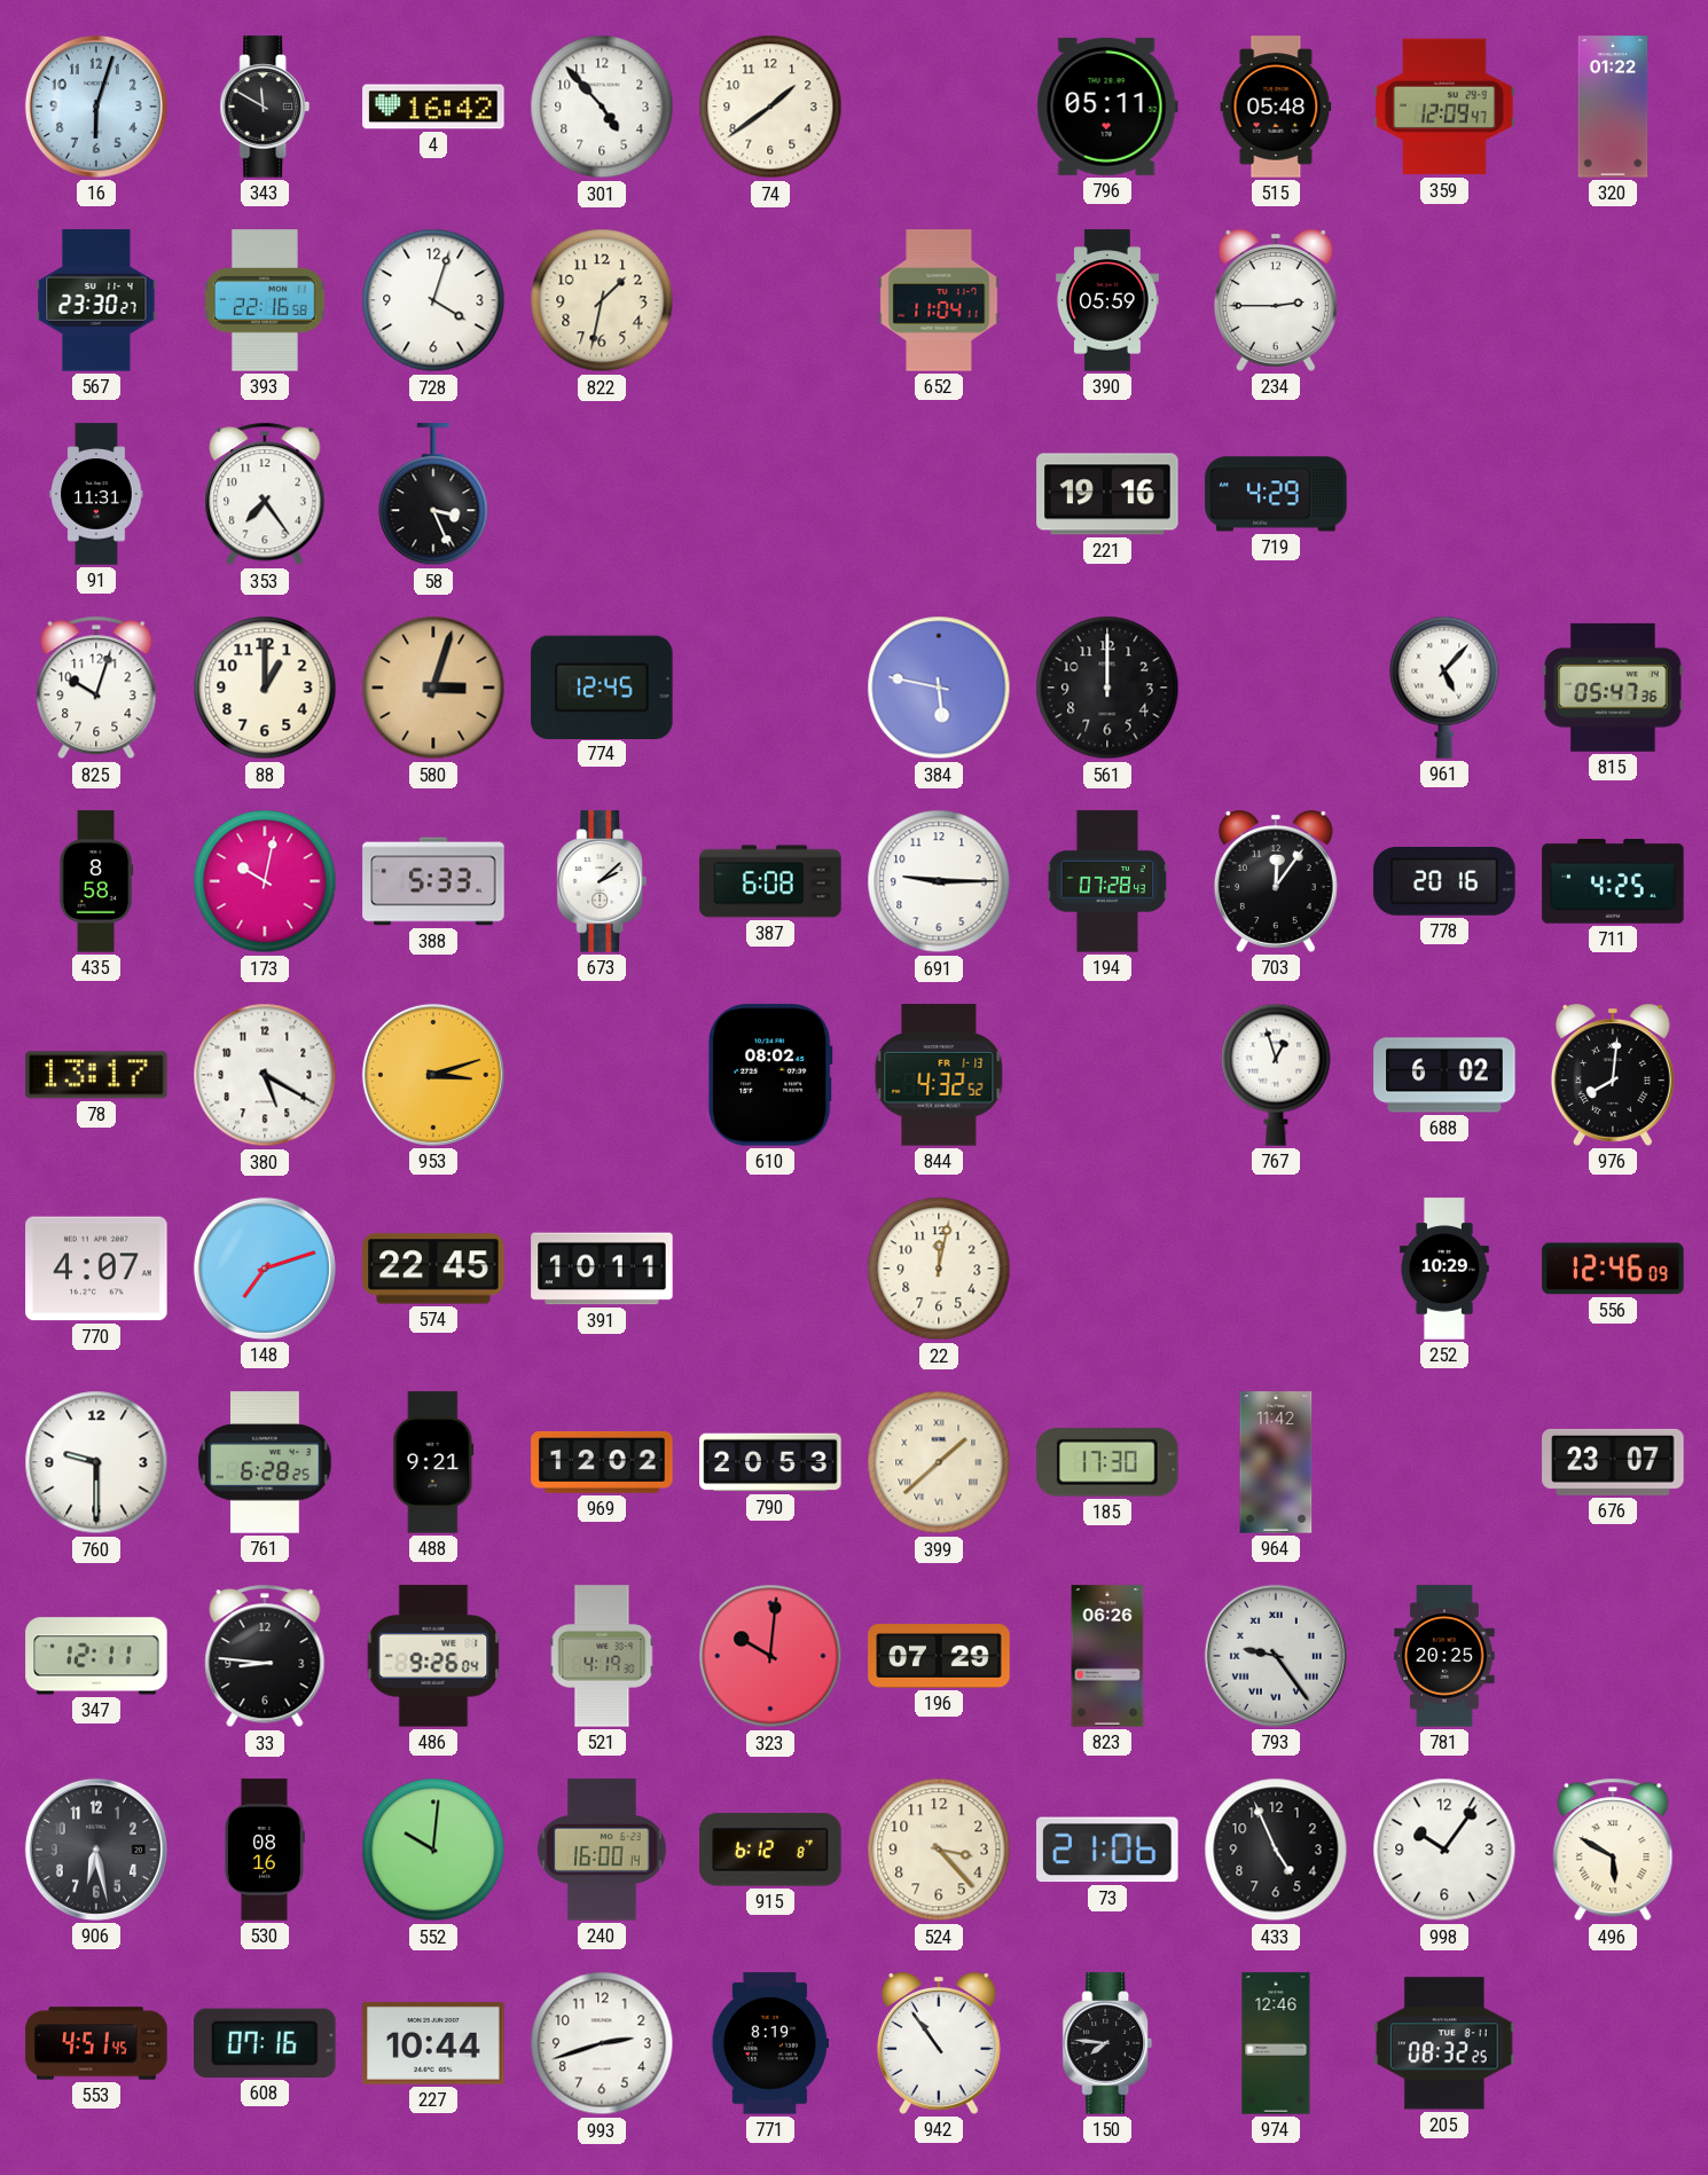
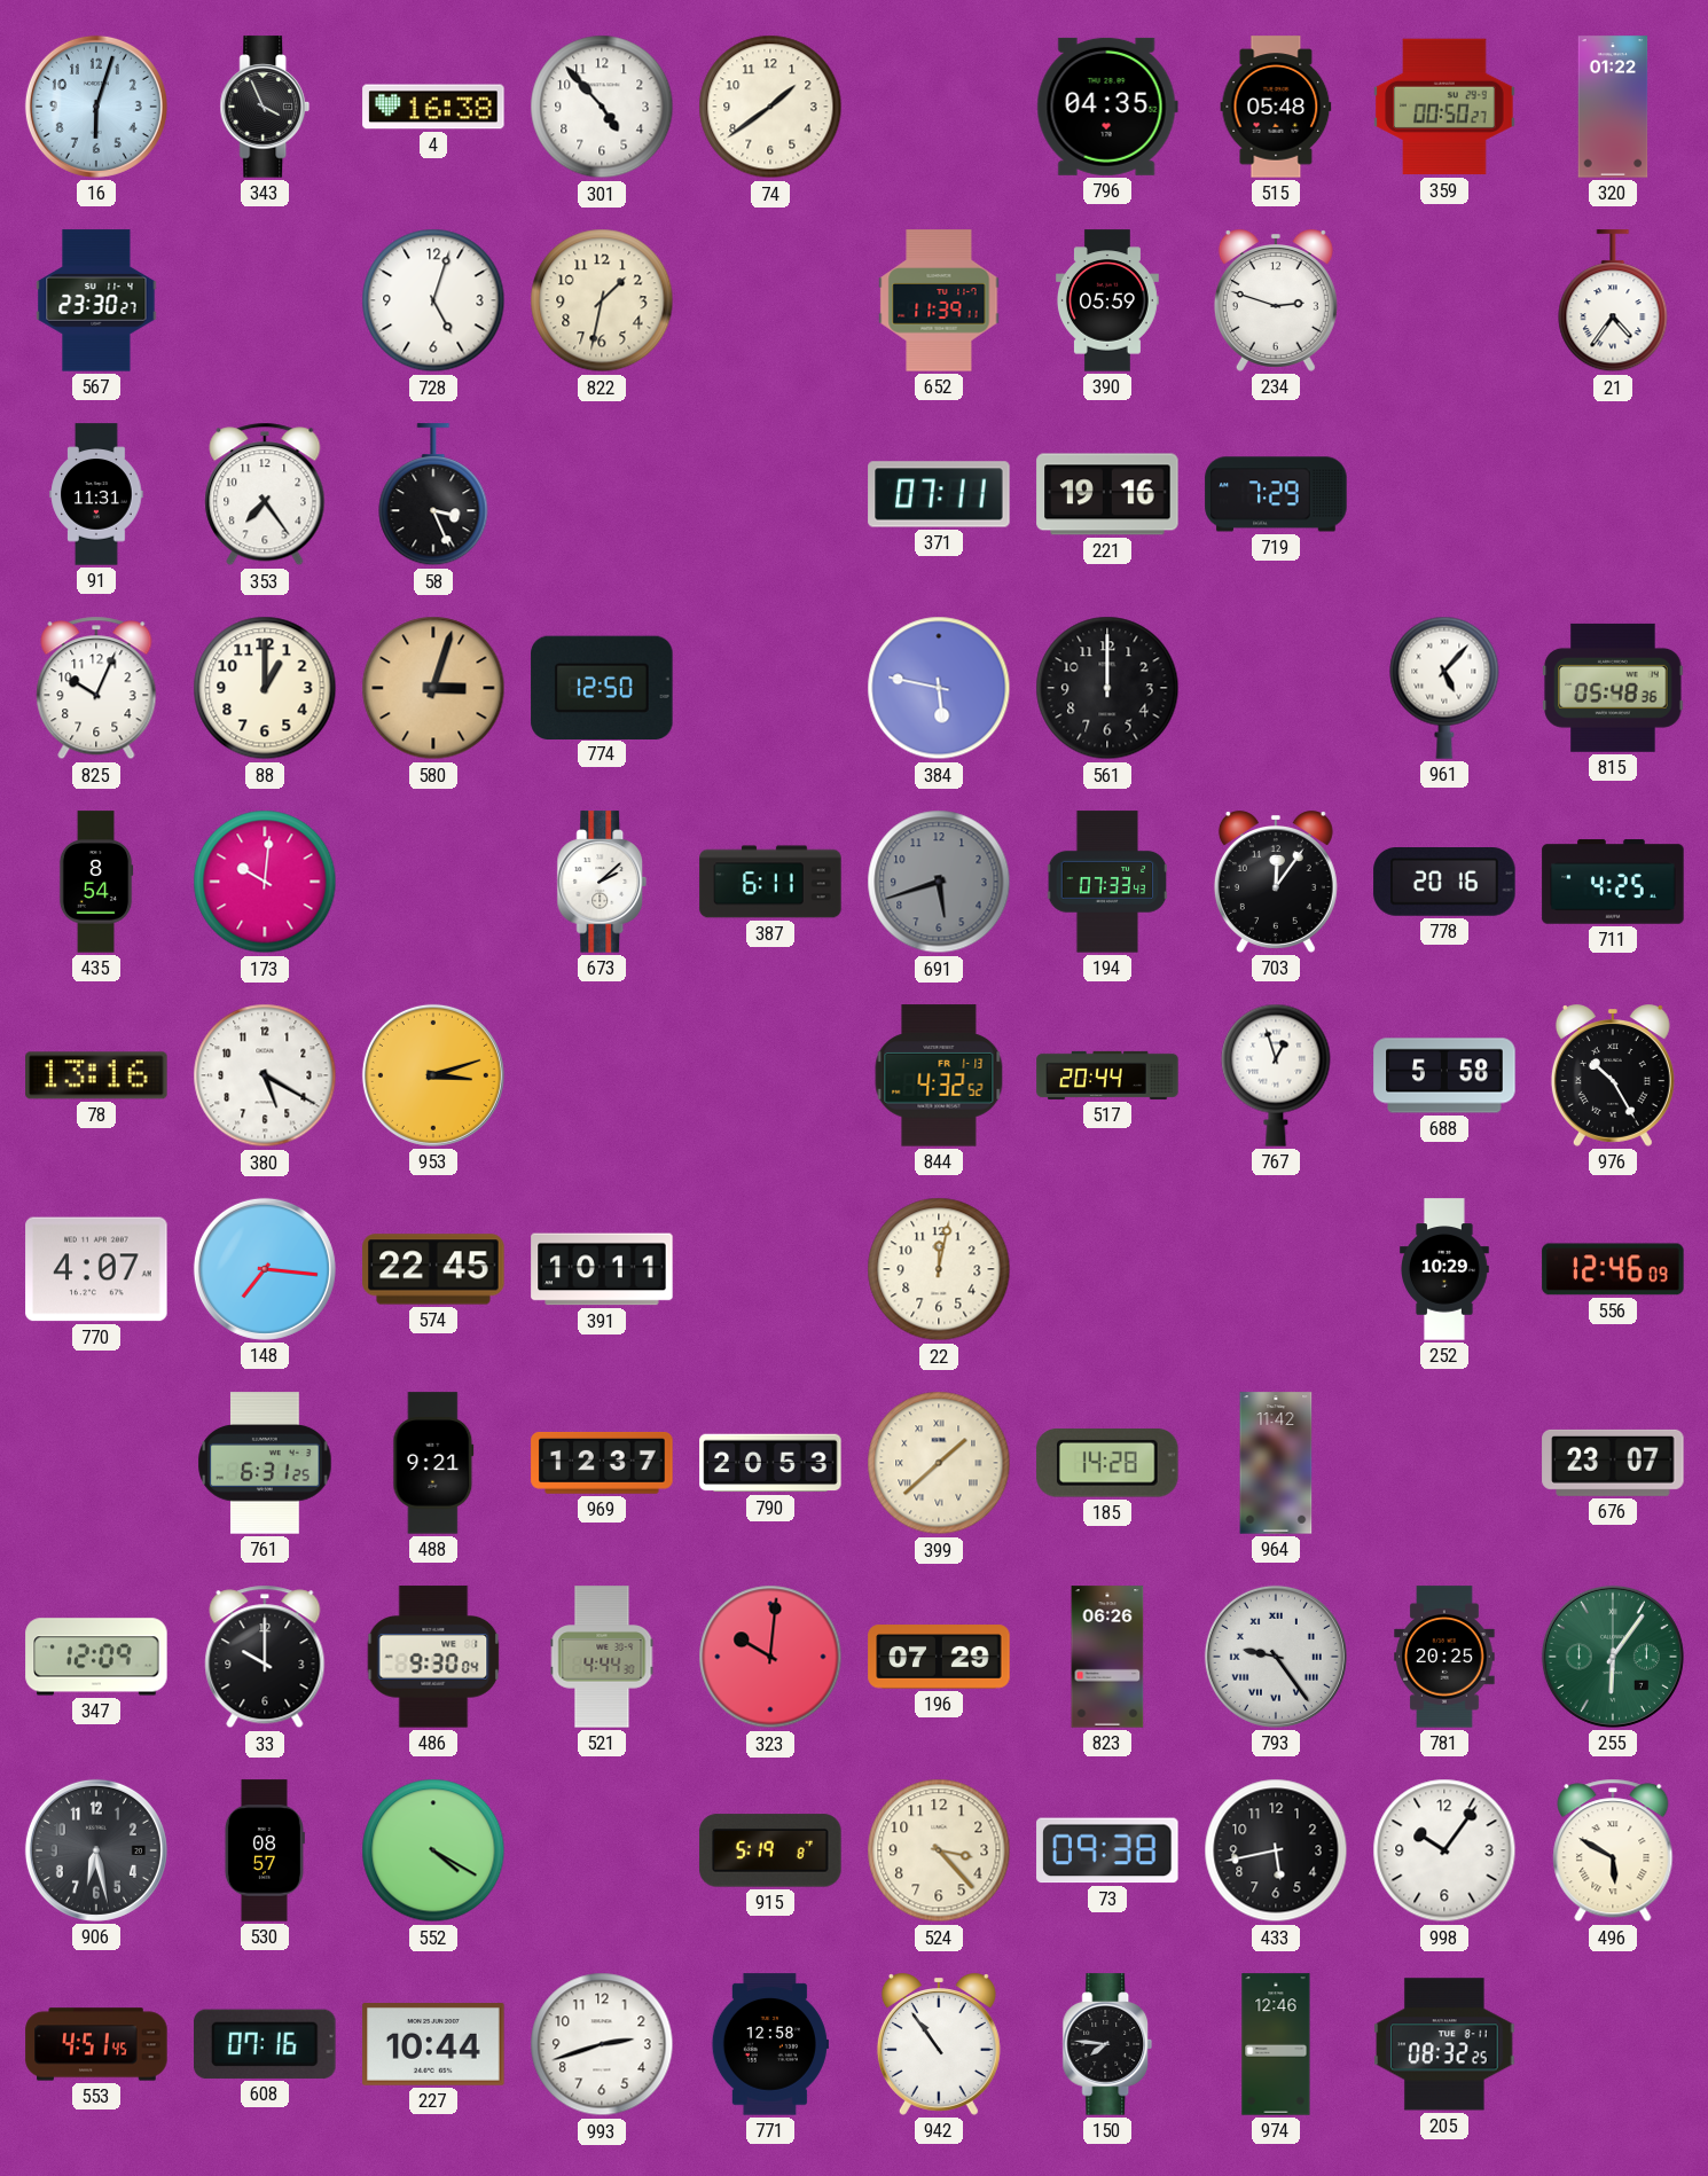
343: 11:50 -> 3:56
4: 16:42 -> 16:38
796: 05:11 -> 04:35
359: 12:09 -> 00:50
393: 22:16 -> none
728: 4:03 -> 5:03
652: 11:04 -> 11:39
234: 2:45 -> 2:48
21: none -> 4:36
371: none -> 07:11
719: 4:29 -> 7:29
825: 10:03 -> 10:04
774: 12:45 -> 12:50
815: 05:47 -> 05:48
435: 8:58 -> 8:54
173: 10:02 -> 10:01
388: 5:33 -> none
387: 6:08 -> 6:11
691: 9:15 -> 5:42
691 dial: white -> grey
194: 07:28 -> 07:33
78: 13:17 -> 13:16
610: 08:02 -> none
517: none -> 20:44
688: 6:02 -> 5:58
976: 8:01 -> 10:25
148: 7:12 -> 7:16
760: 9:30 -> none
761: 6:28 -> 6:31
969: 12:02 -> 12:37
185: 17:30 -> 14:28
347: 12:11 -> 12:09
33: 8:46 -> 10:00
486: 9:26 -> 9:30
521: 4:19 -> 4:44
255: none -> 6:06
530: 08:16 -> 08:57
552: 10:01 -> 4:20
240: 16:00 -> none
915: 6:12 -> 5:19
73: 21:06 -> 09:38
433: 4:56 -> 5:43
771: 8:19 -> 12:58
